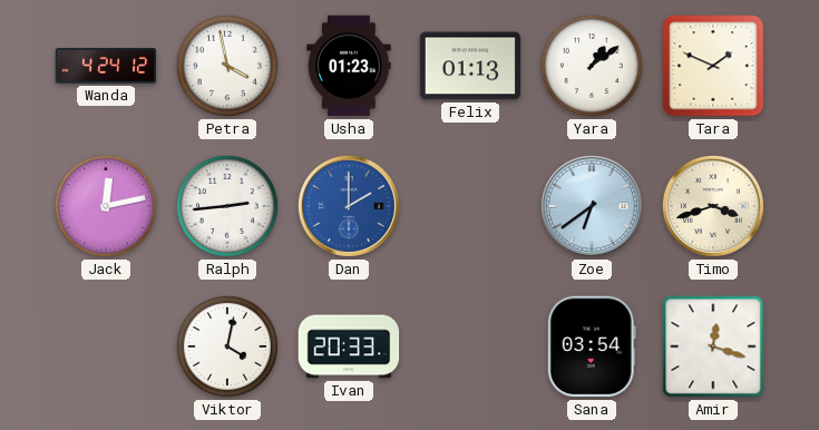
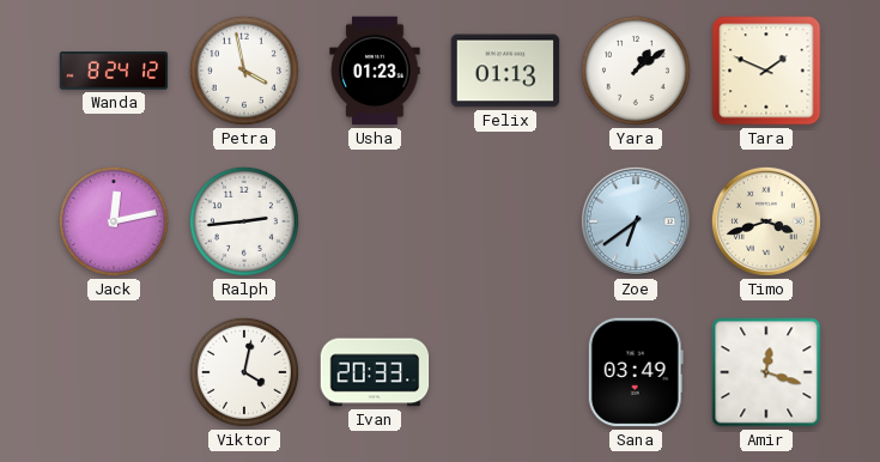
Wanda: 4:24 -> 8:24
Dan: 2:00 -> none
Sana: 03:54 -> 03:49
